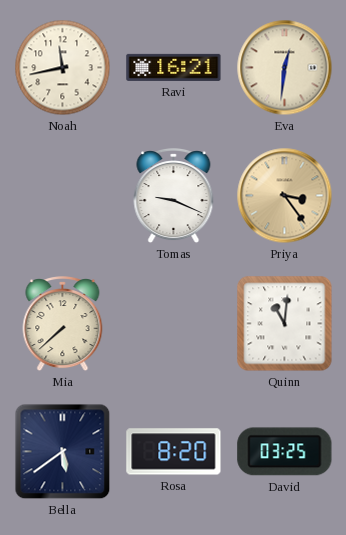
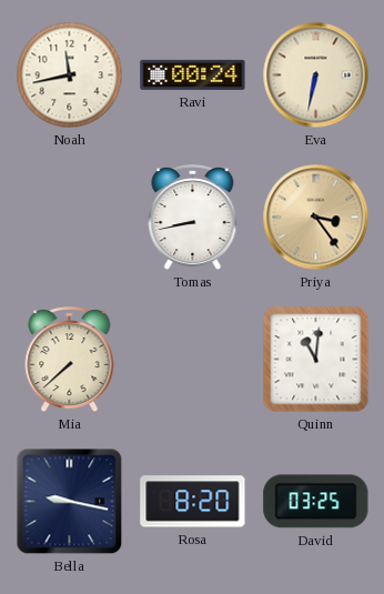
Ravi: 16:21 -> 00:24
Eva: 12:31 -> 6:32
Tomas: 9:19 -> 8:43
Bella: 5:39 -> 9:17
